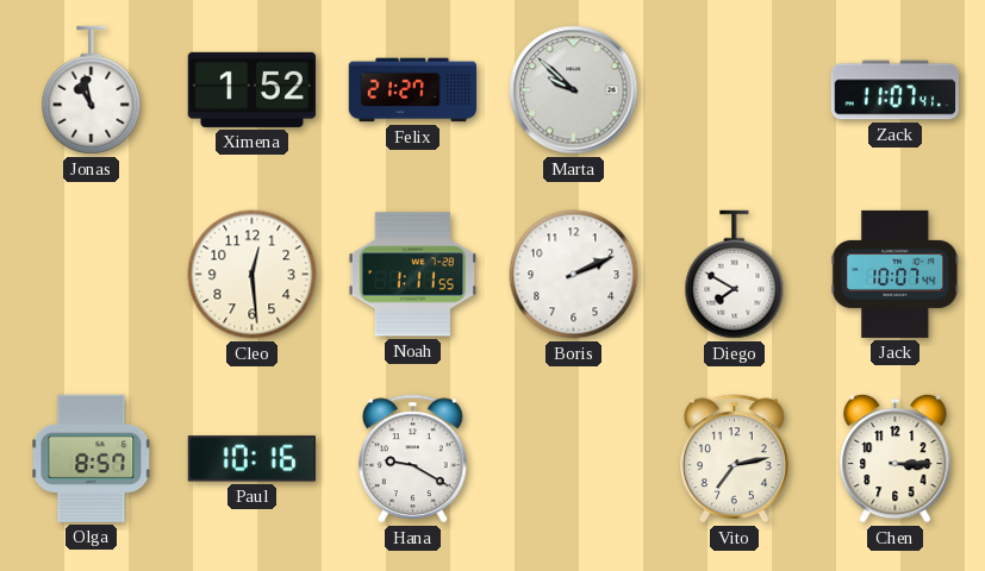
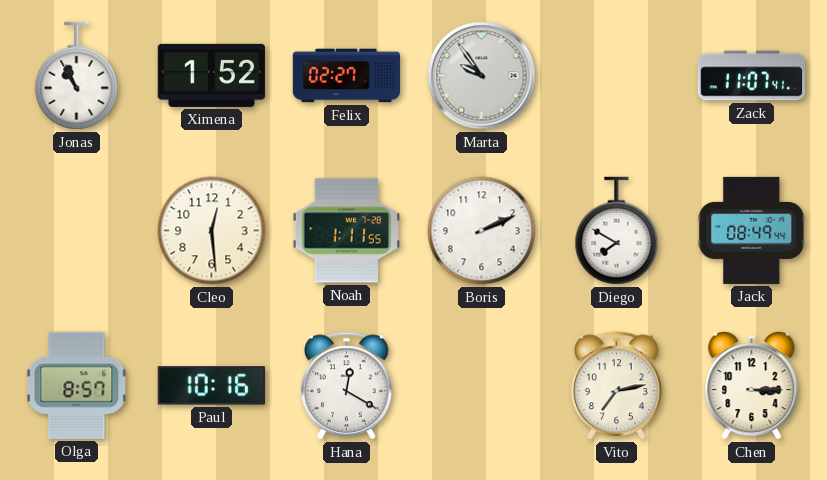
Jonas: 10:58 -> 10:56
Felix: 21:27 -> 02:27
Marta: 9:52 -> 9:54
Jack: 10:07 -> 08:49
Hana: 9:20 -> 12:20
